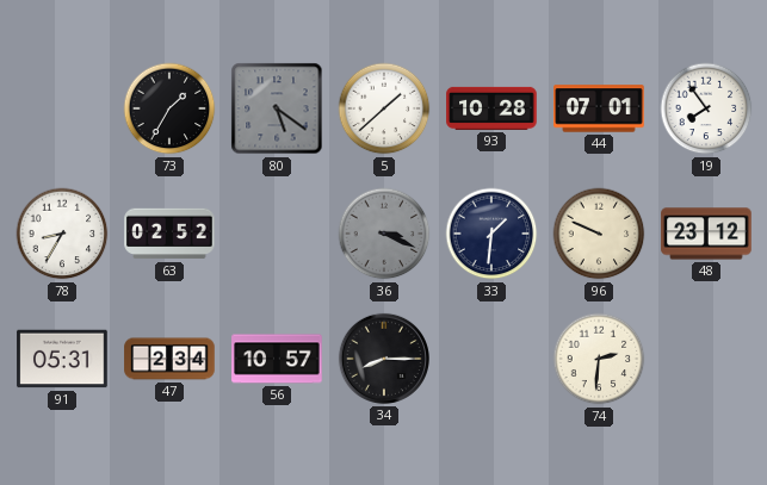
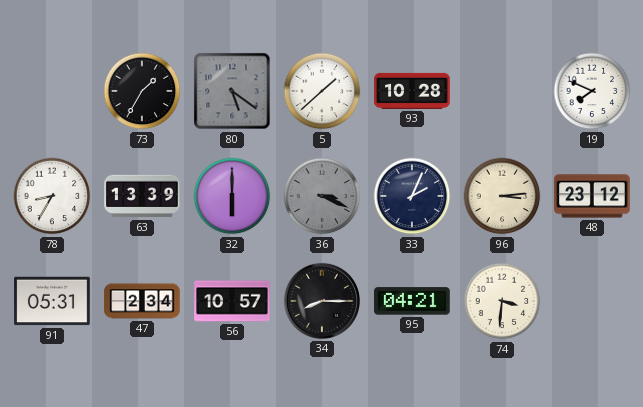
44: 07:01 -> none
19: 7:54 -> 7:49
63: 02:52 -> 13:39
32: none -> 6:00
33: 1:31 -> 2:04
96: 9:49 -> 3:14
95: none -> 04:21
74: 2:31 -> 3:31
